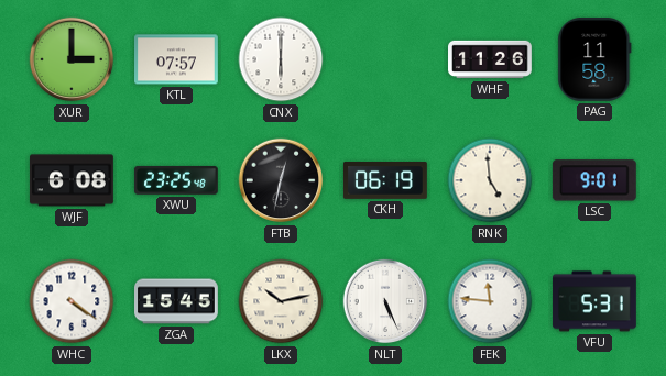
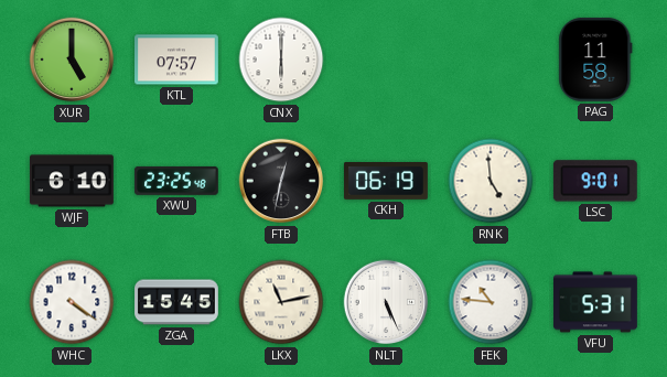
XUR: 3:00 -> 5:00
WHF: 11:26 -> none
WJF: 6:08 -> 6:10
LKX: 10:13 -> 11:13
FEK: 11:46 -> 10:46
